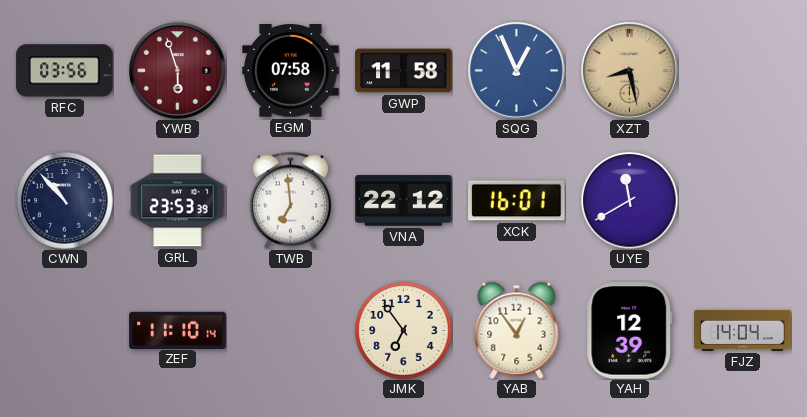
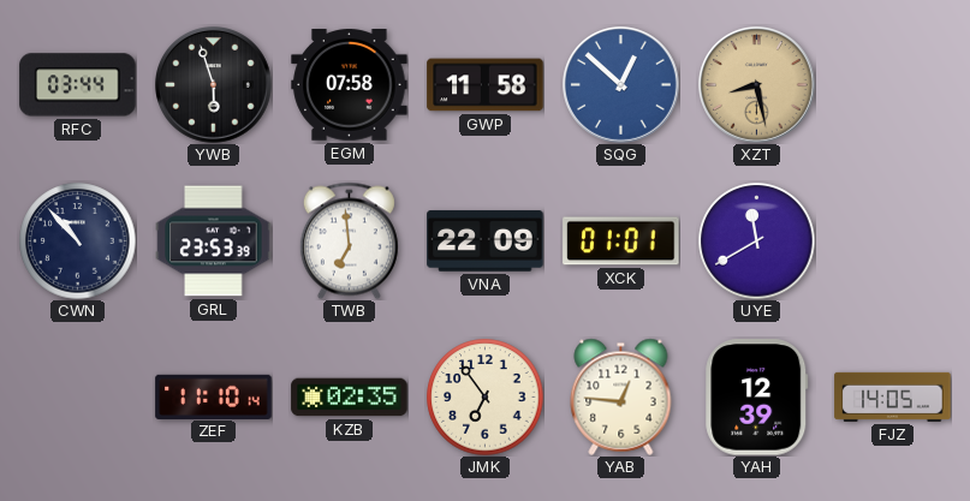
RFC: 03:56 -> 03:44
YWB dial: burgundy -> black
SQG: 12:56 -> 12:52
VNA: 22:12 -> 22:09
XCK: 16:01 -> 01:01
KZB: none -> 02:35
YAB: 12:54 -> 12:46
FJZ: 14:04 -> 14:05
